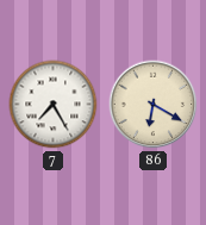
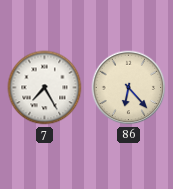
86: 6:20 -> 6:23
